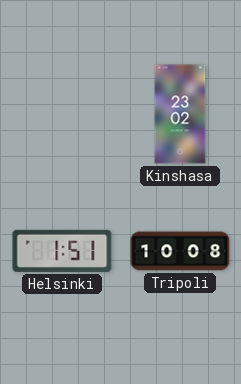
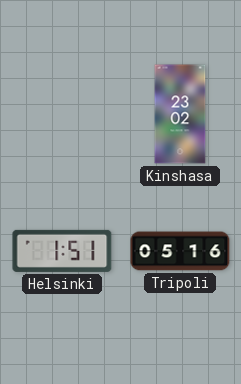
Tripoli: 10:08 -> 05:16
